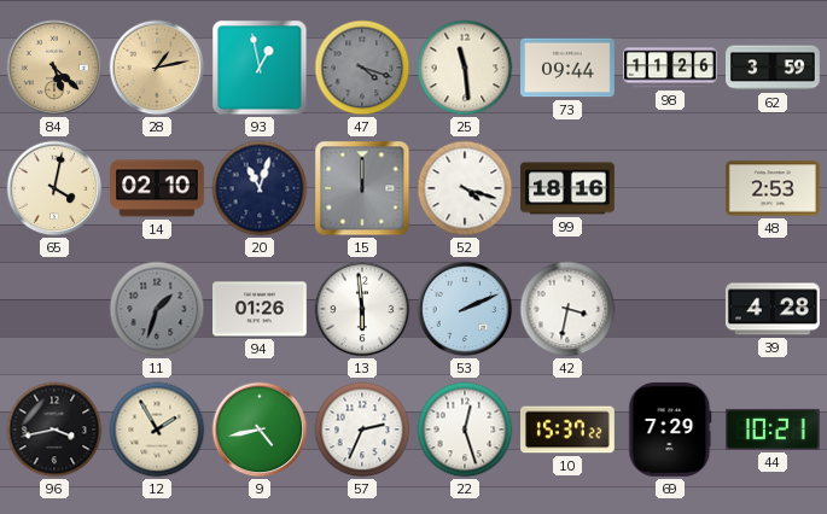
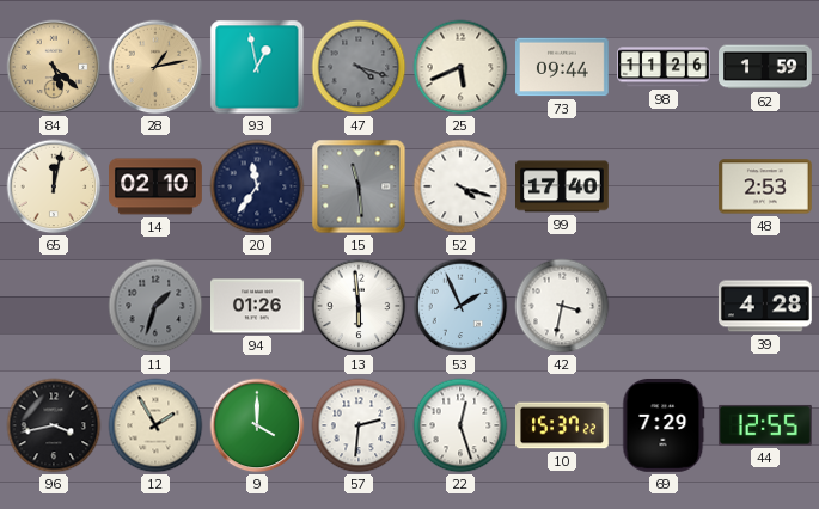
25: 11:29 -> 5:41
62: 3:59 -> 1:59
65: 4:02 -> 12:02
20: 11:03 -> 11:36
15: 12:00 -> 11:29
99: 18:16 -> 17:40
53: 2:11 -> 1:56
9: 4:43 -> 4:00
57: 2:34 -> 2:31
44: 10:21 -> 12:55
